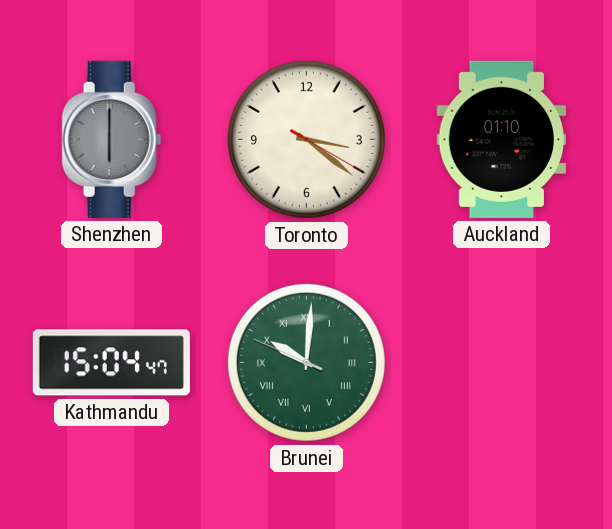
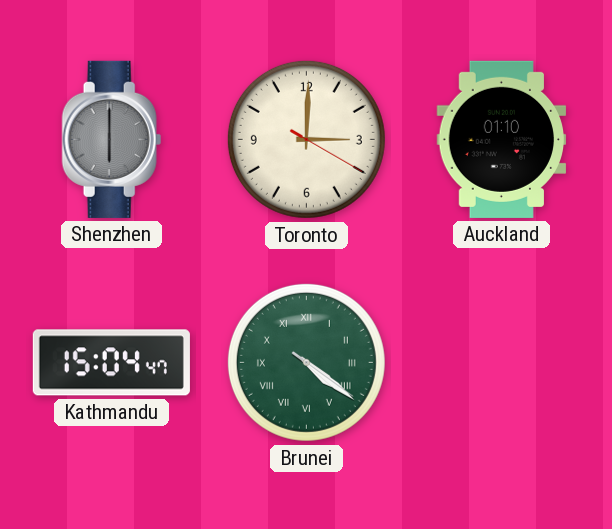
Toronto: 3:21 -> 3:00
Brunei: 10:00 -> 4:21
